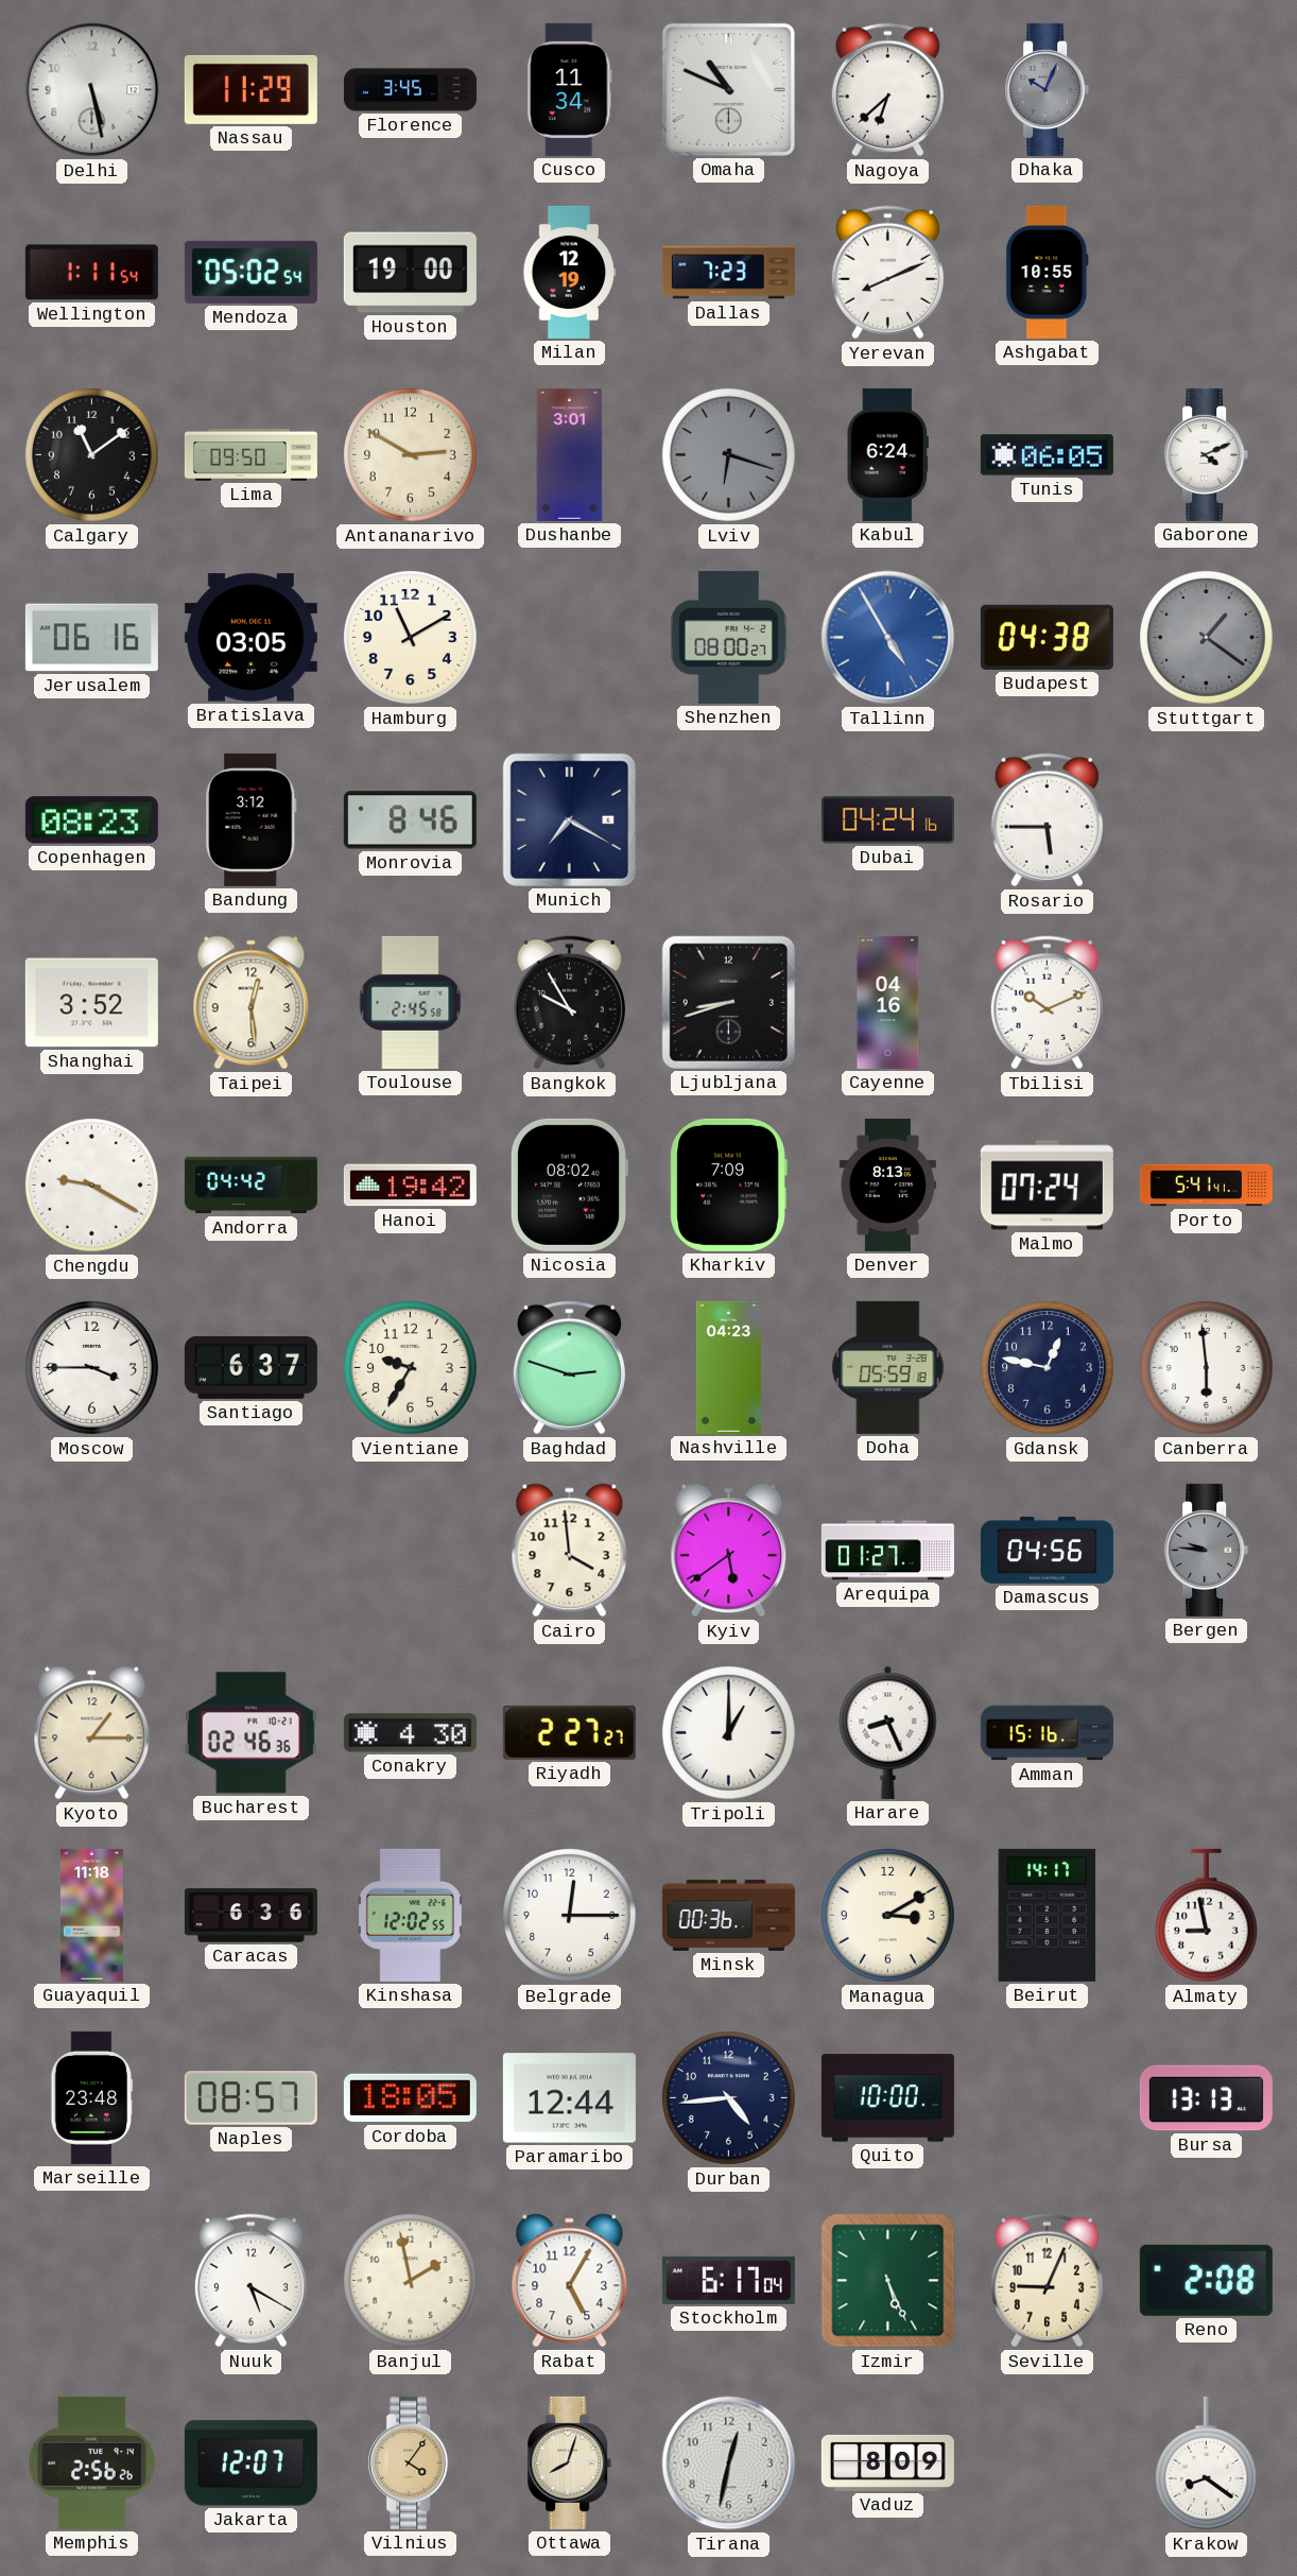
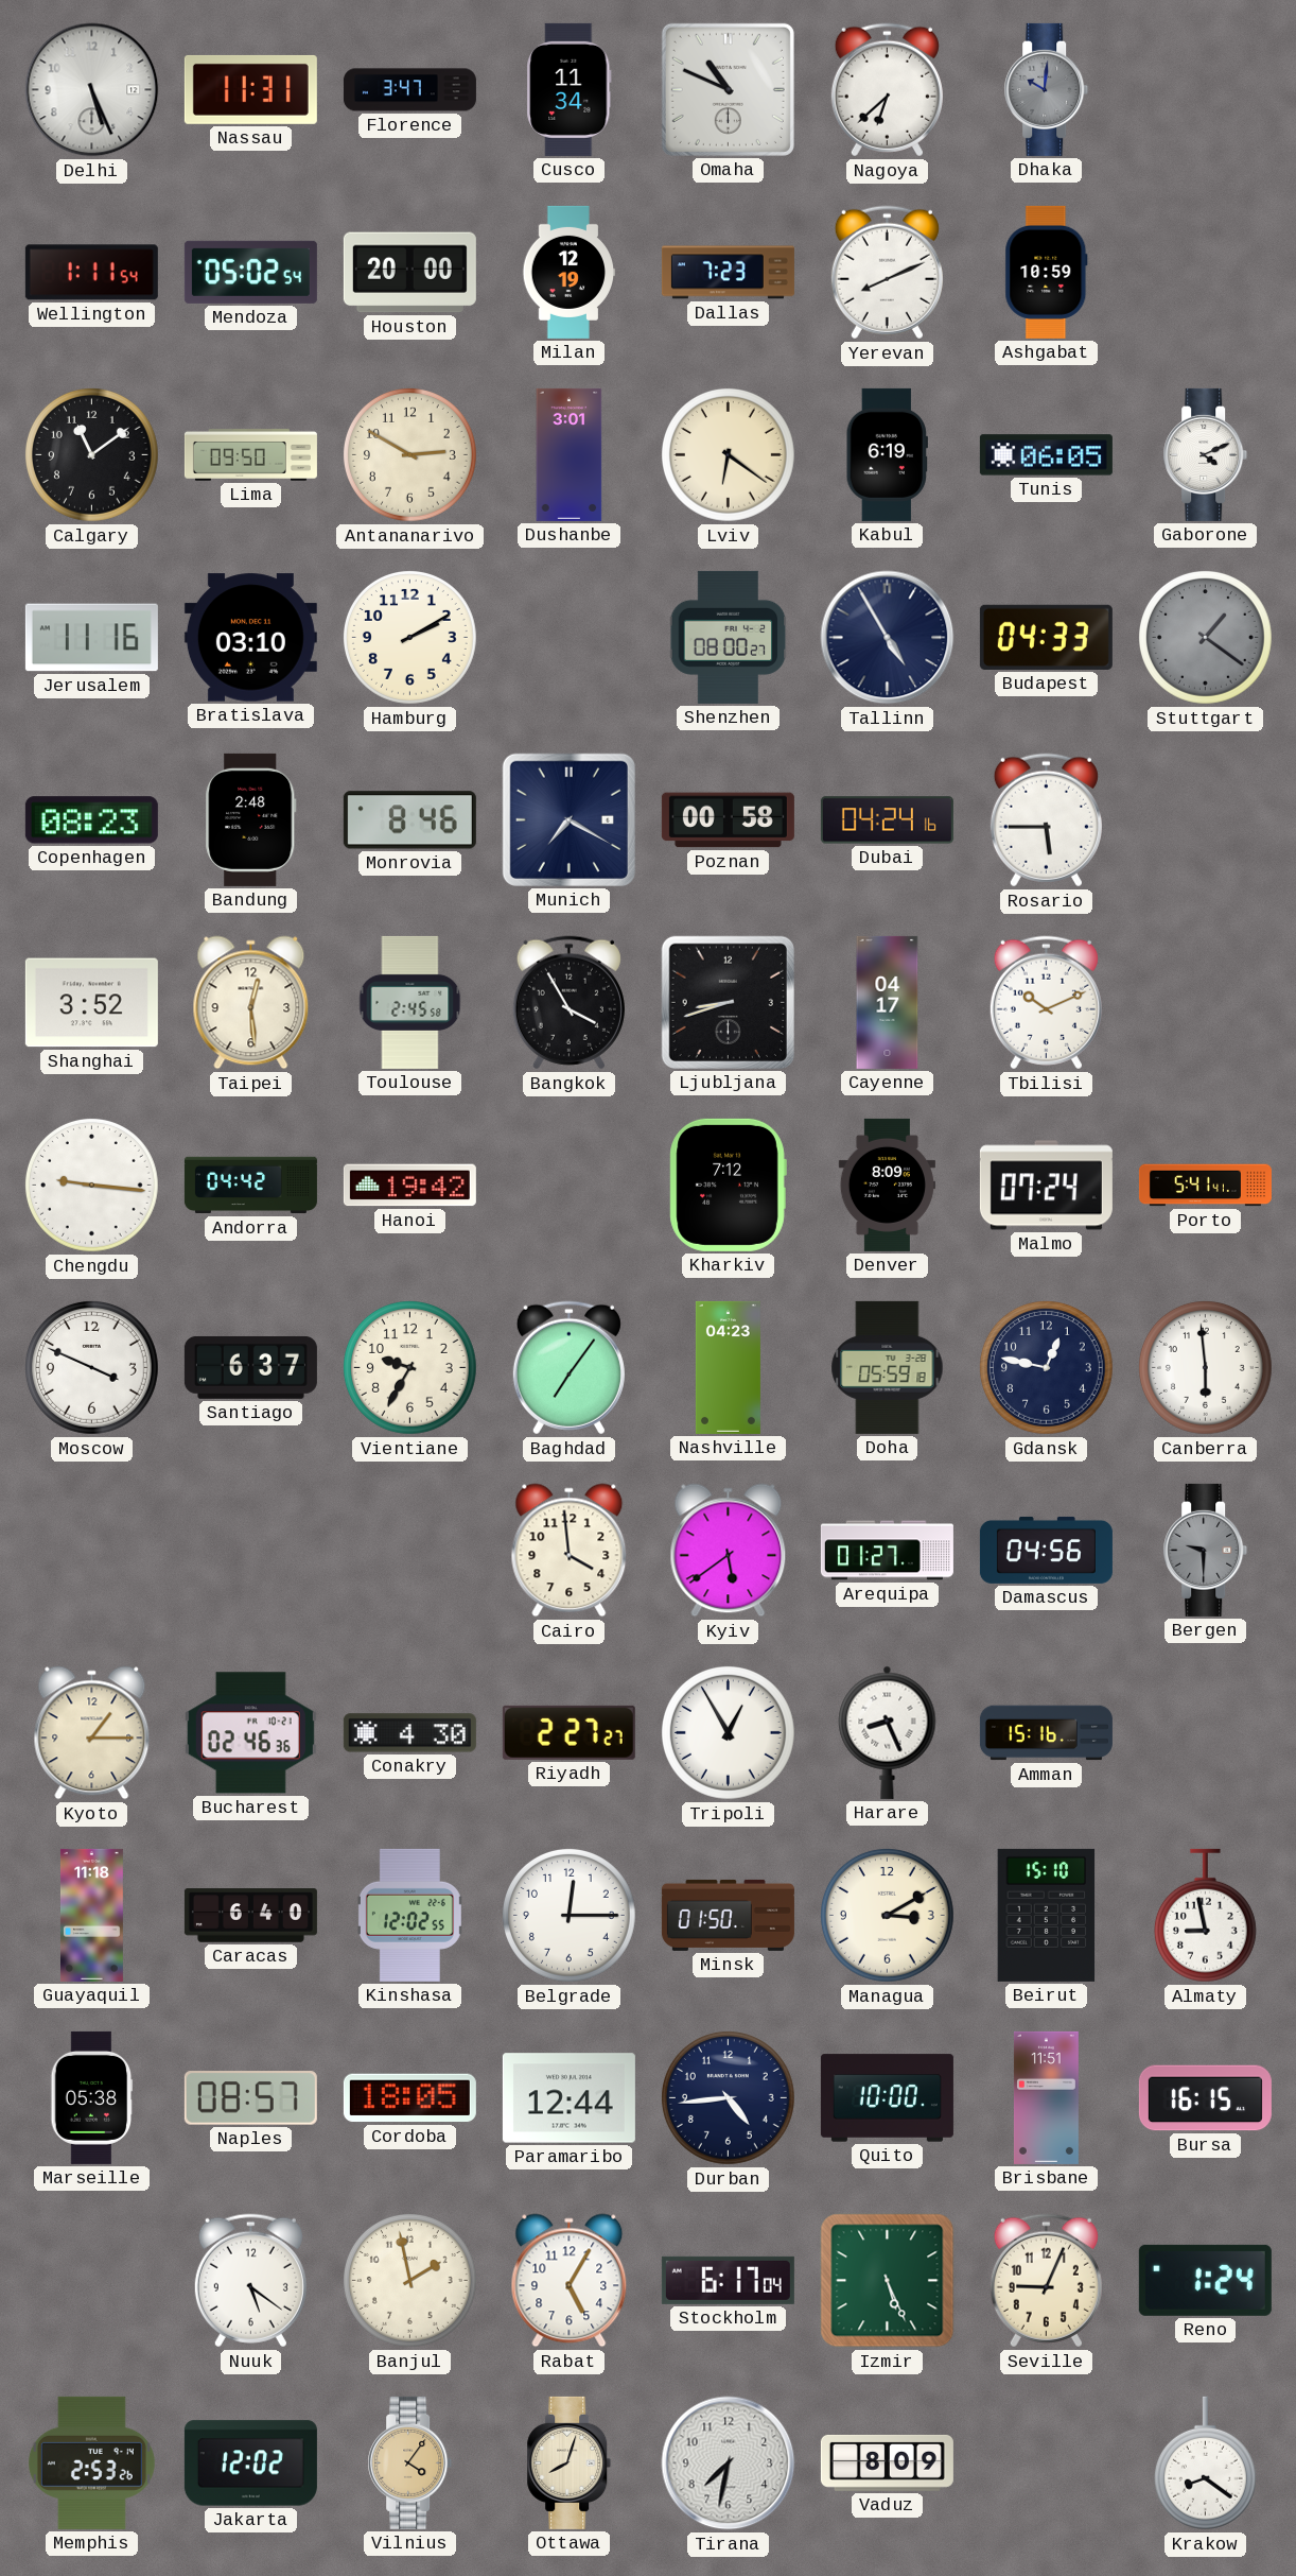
Delhi: 5:28 -> 5:26
Nassau: 11:29 -> 11:31
Florence: 3:45 -> 3:47
Dhaka: 10:04 -> 10:01
Houston: 19:00 -> 20:00
Ashgabat: 10:55 -> 10:59
Lviv: 6:18 -> 6:21
Lviv dial: grey -> cream
Kabul: 6:24 -> 6:19
Jerusalem: 06:16 -> 11:16
Bratislava: 03:05 -> 03:10
Hamburg: 11:10 -> 2:10
Tallinn dial: blue -> navy
Budapest: 04:38 -> 04:33
Bandung: 3:12 -> 2:48
Poznan: none -> 00:58
Bangkok: 9:55 -> 3:55
Cayenne: 04:16 -> 04:17
Chengdu: 9:20 -> 9:16
Nicosia: 08:02 -> none
Kharkiv: 7:09 -> 7:12
Denver: 8:13 -> 8:09
Moscow: 3:45 -> 3:49
Baghdad: 2:48 -> 7:06
Bergen: 9:46 -> 9:30
Tripoli: 1:00 -> 12:55
Caracas: 6:36 -> 6:40
Minsk: 00:36 -> 01:50
Beirut: 14:17 -> 15:10
Marseille: 23:48 -> 05:38
Brisbane: none -> 11:51
Bursa: 13:13 -> 16:15
Nuuk: 5:20 -> 5:21
Reno: 2:08 -> 1:24
Memphis: 2:56 -> 2:53
Jakarta: 12:07 -> 12:02
Tirana: 12:32 -> 7:32
